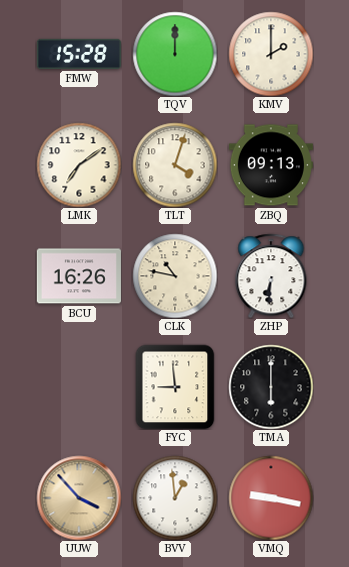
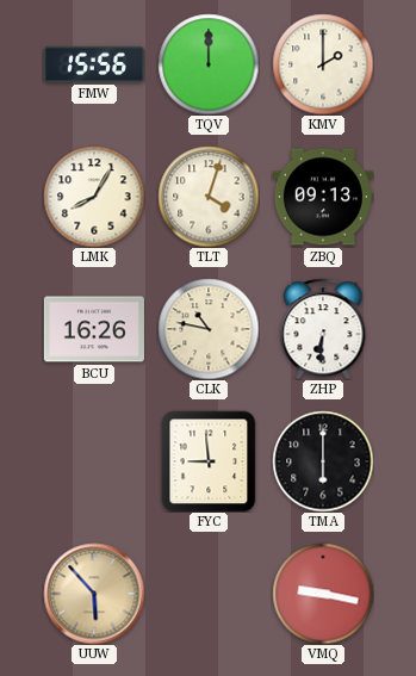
FMW: 15:28 -> 15:56
LMK: 7:09 -> 8:05
UUW: 3:53 -> 5:53
BVV: 12:59 -> none
